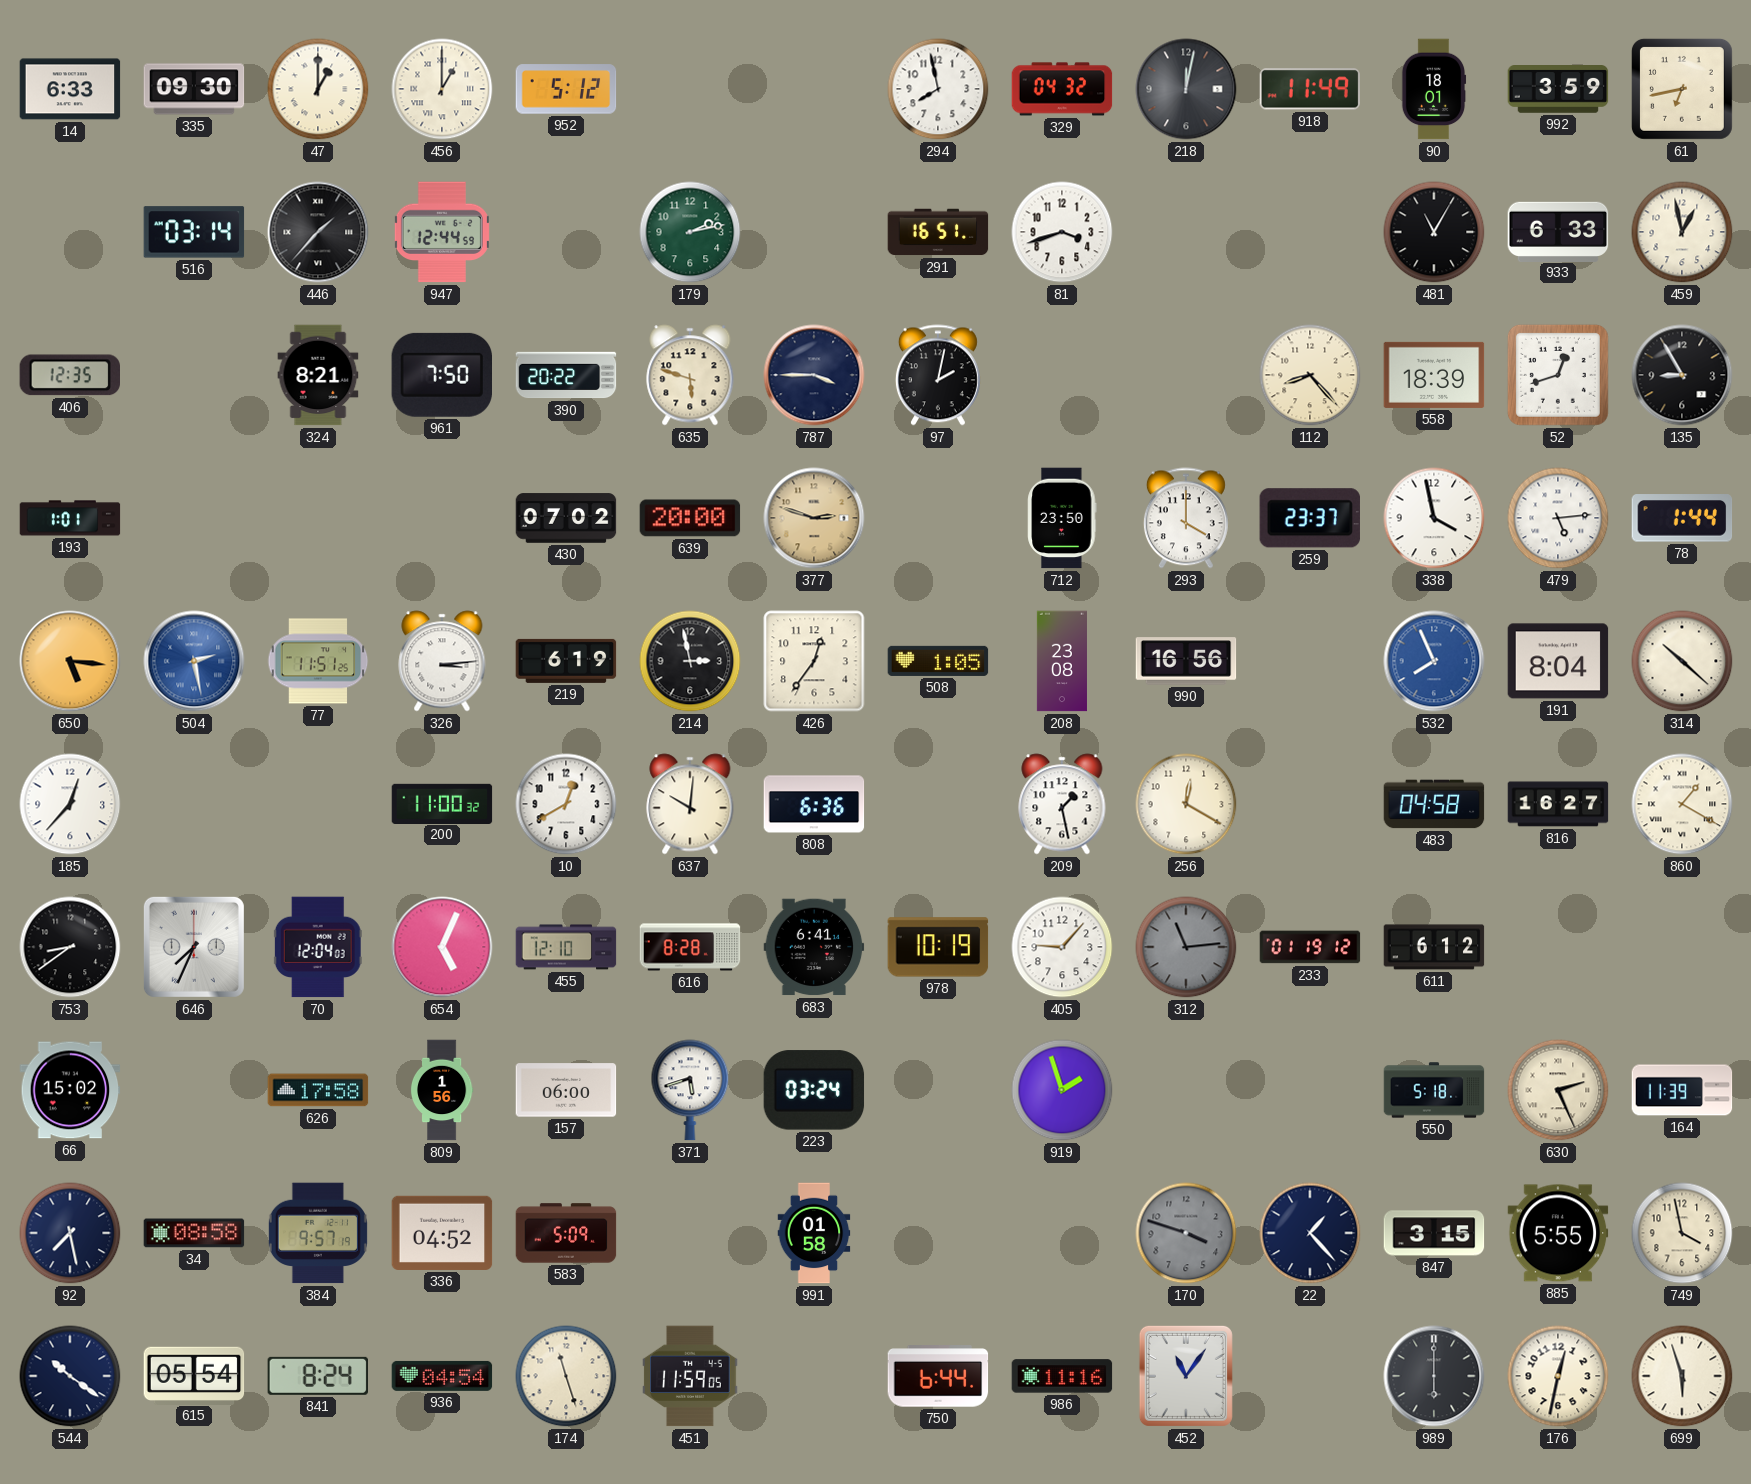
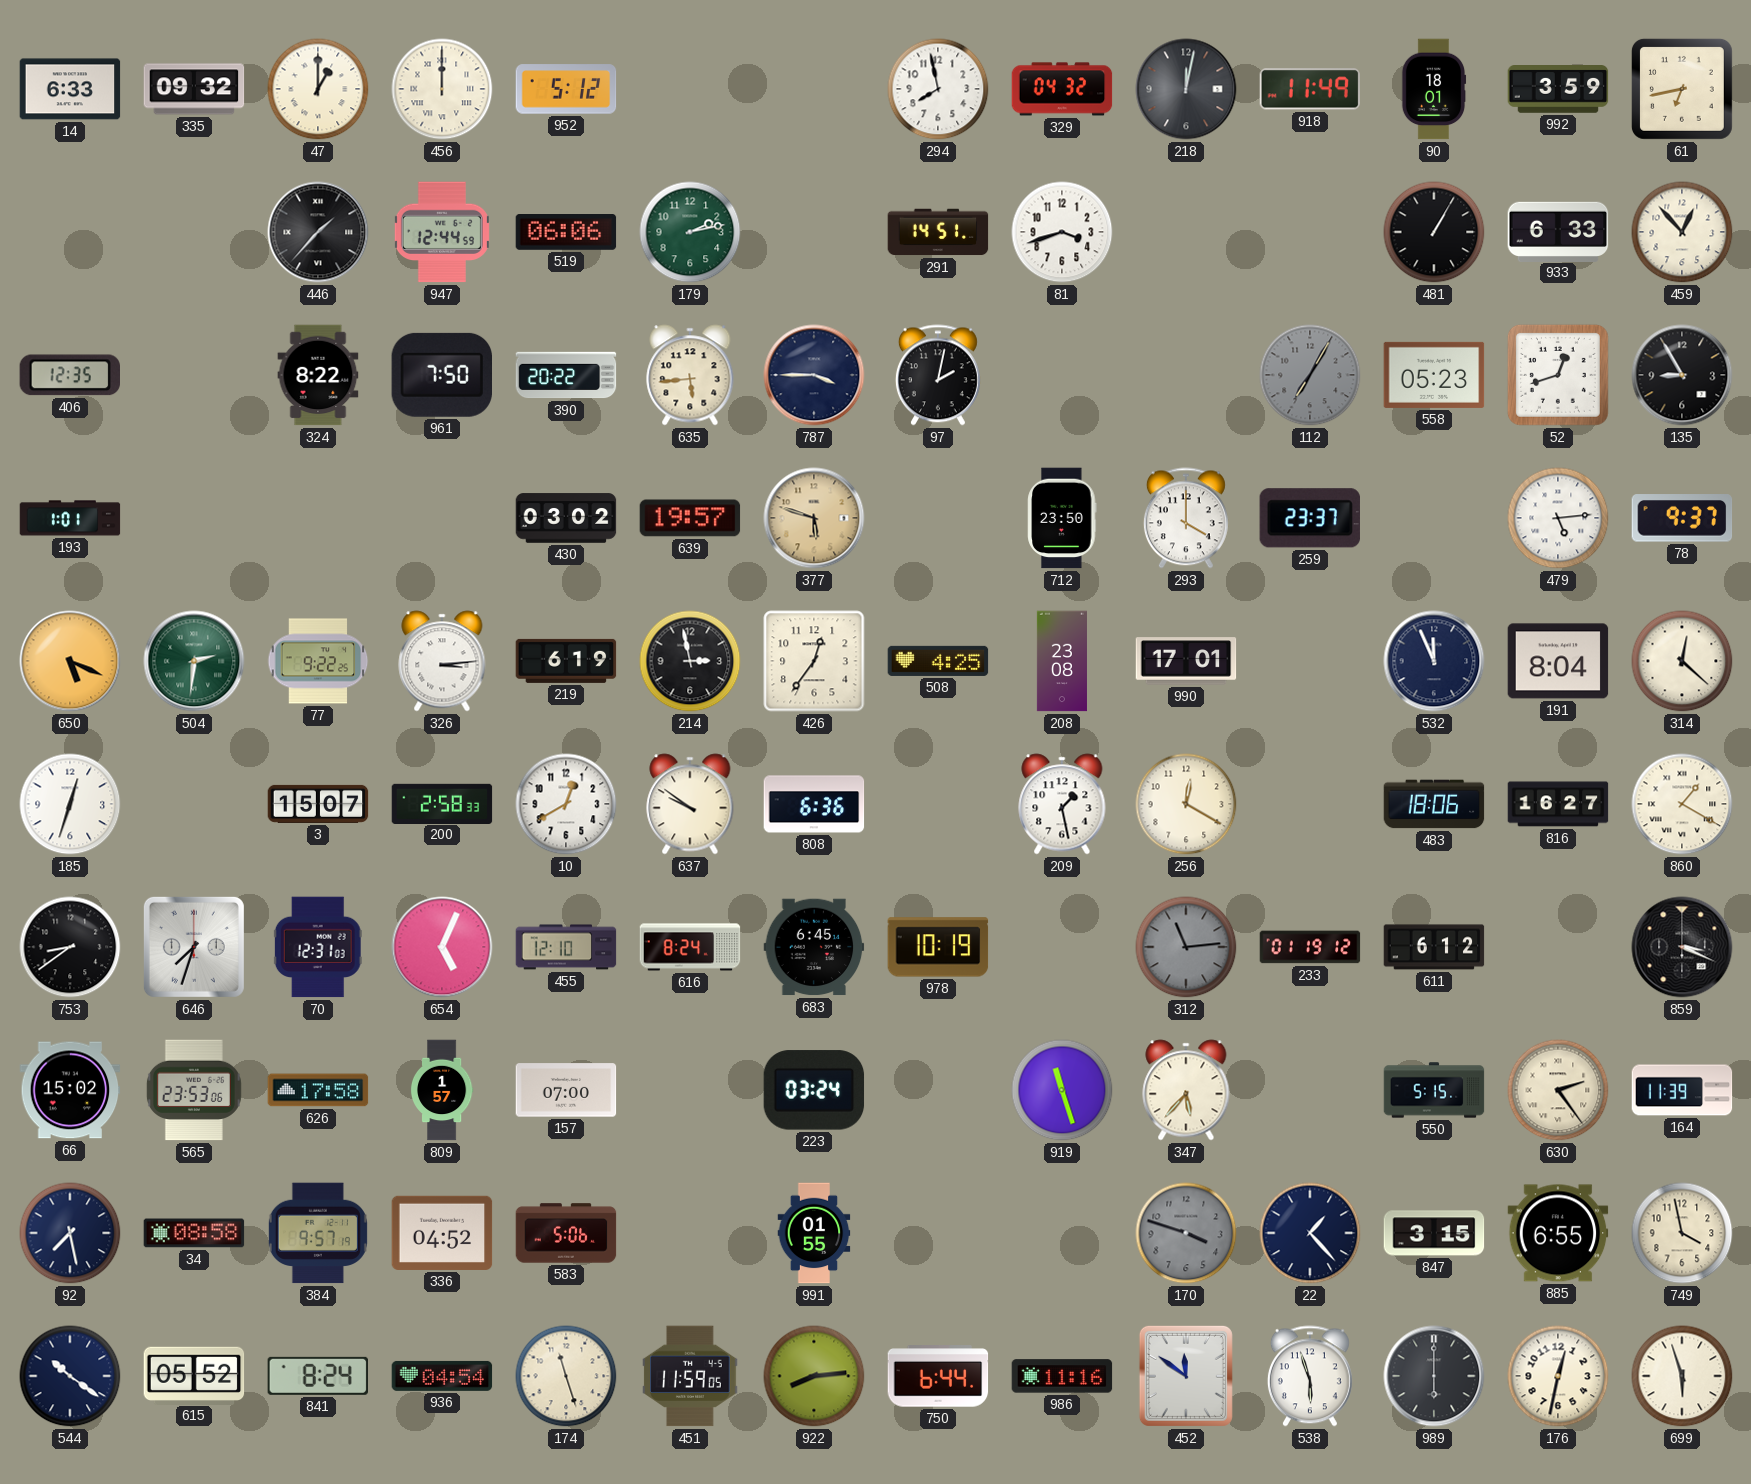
335: 09:30 -> 09:32
456: 1:00 -> 12:00
516: 03:14 -> none
519: none -> 06:06
291: 16:51 -> 14:51
481: 11:05 -> 1:05
459: 12:58 -> 12:53
324: 8:21 -> 8:22
635: 5:48 -> 5:44
112: 8:23 -> 7:05
112 dial: cream -> grey
558: 18:39 -> 05:23
430: 07:02 -> 03:02
639: 20:00 -> 19:57
377: 2:48 -> 5:48
338: 3:58 -> none
78: 1:44 -> 9:37
650: 5:16 -> 5:19
504: 2:28 -> 2:31
504 dial: blue -> green
77: 11:51 -> 9:22
508: 1:05 -> 4:25
990: 16:56 -> 17:01
532: 7:56 -> 11:56
532 dial: blue -> navy
314: 10:22 -> 12:22
185: 12:37 -> 12:33
3: none -> 15:07
200: 11:00 -> 2:58
637: 10:01 -> 9:51
483: 04:58 -> 18:06
646: 7:34 -> 7:33
70: 12:04 -> 12:31
616: 8:28 -> 8:24
683: 6:41 -> 6:45
405: 9:07 -> none
859: none -> 3:19
565: none -> 23:53
809: 1:56 -> 1:57
157: 06:00 -> 07:00
371: 5:42 -> none
919: 1:57 -> 11:27
347: none -> 5:37
550: 5:18 -> 5:15
630: 2:26 -> 2:24
583: 5:09 -> 5:06
991: 01:58 -> 01:55
885: 5:55 -> 6:55
615: 05:54 -> 05:52
922: none -> 8:14
452: 11:06 -> 11:51
538: none -> 5:57
